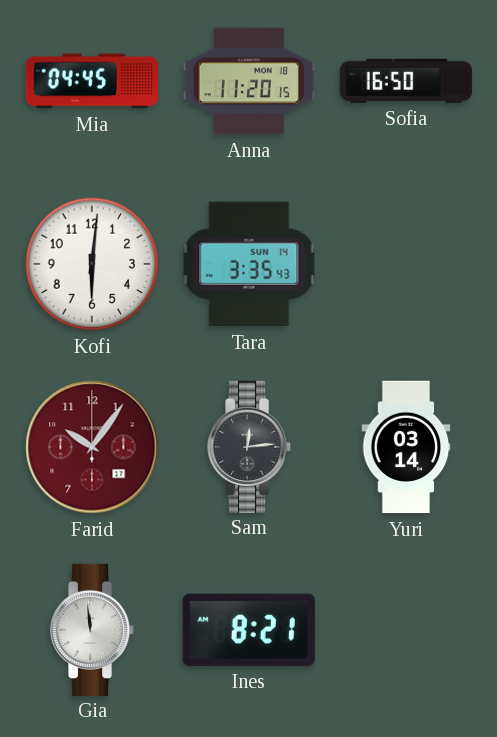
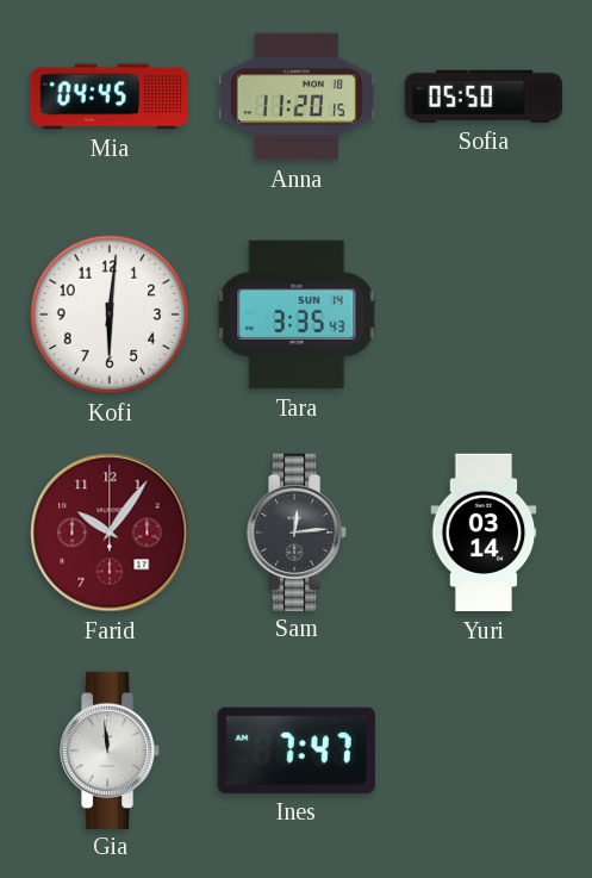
Sofia: 16:50 -> 05:50
Ines: 8:21 -> 7:47
